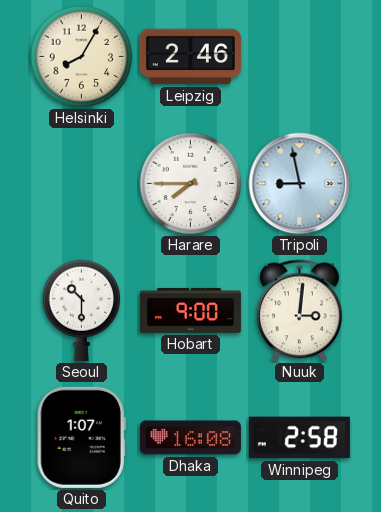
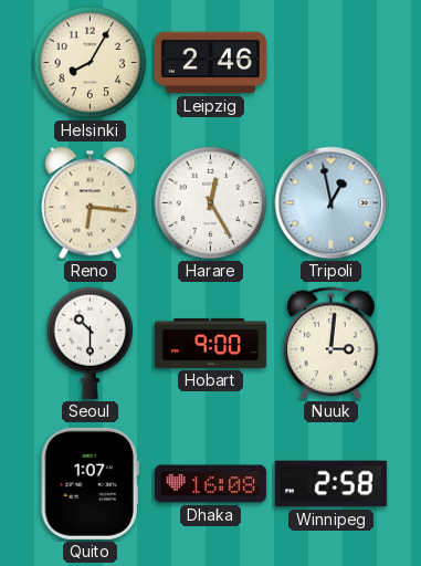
Reno: none -> 6:16
Harare: 7:45 -> 12:25
Tripoli: 8:58 -> 12:58
